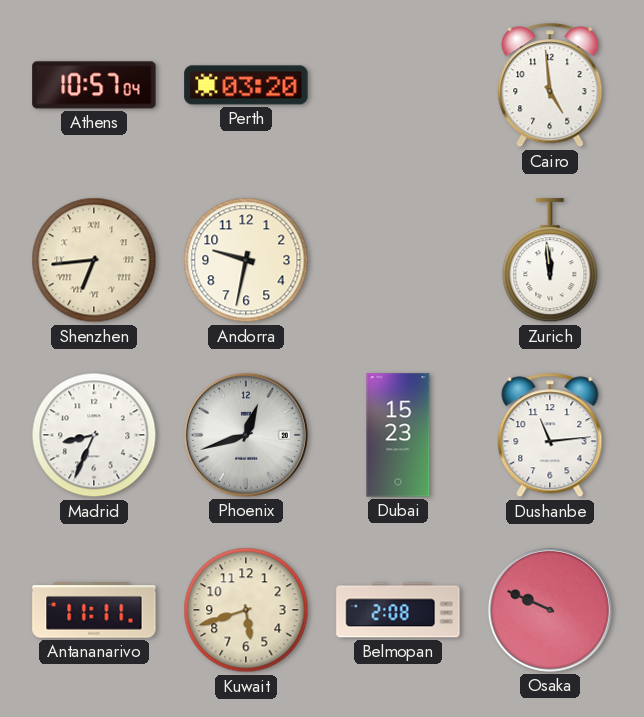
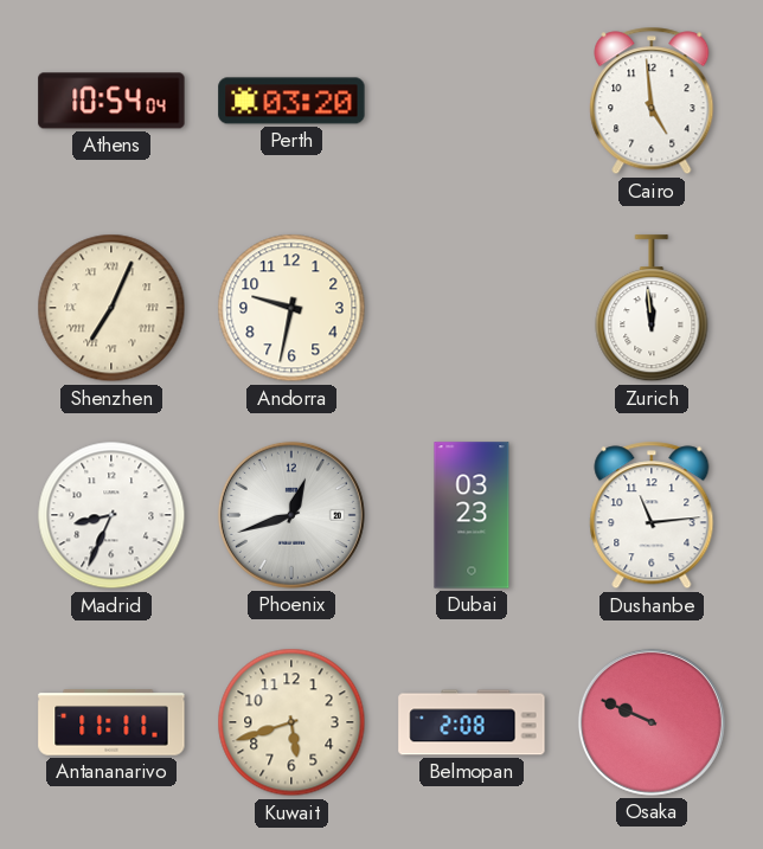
Athens: 10:57 -> 10:54
Shenzhen: 6:44 -> 7:04
Dubai: 15:23 -> 03:23
